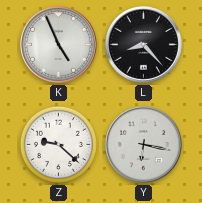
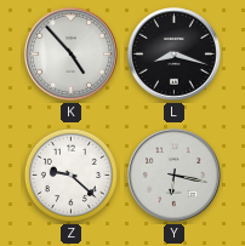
K: 4:56 -> 4:53
L: 8:23 -> 8:18
